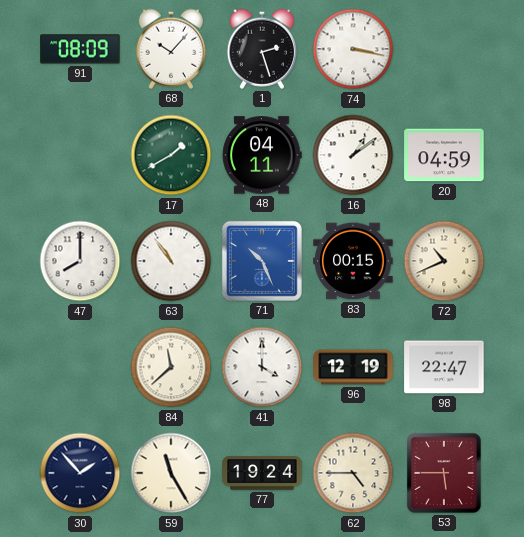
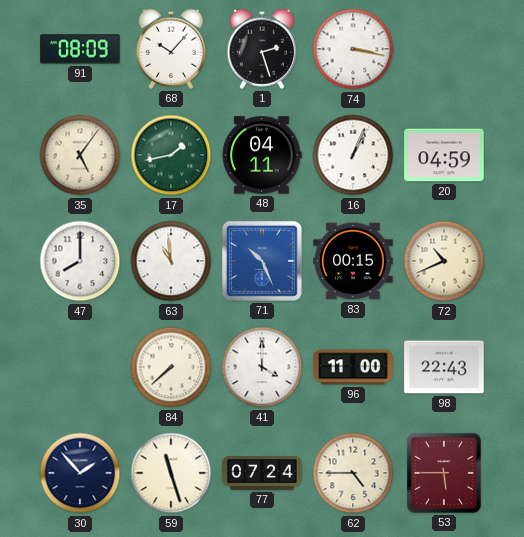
35: none -> 5:06
17: 1:40 -> 1:43
16: 1:09 -> 1:04
63: 10:54 -> 10:59
84: 11:38 -> 7:38
96: 12:19 -> 11:00
98: 22:47 -> 22:43
59: 11:25 -> 11:27
77: 19:24 -> 07:24
